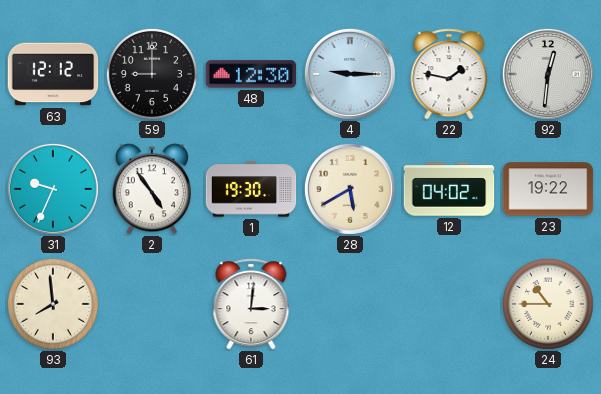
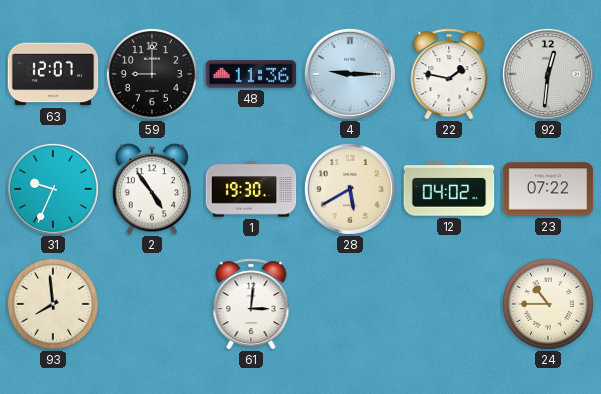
63: 12:12 -> 12:07
48: 12:30 -> 11:36
23: 19:22 -> 07:22
